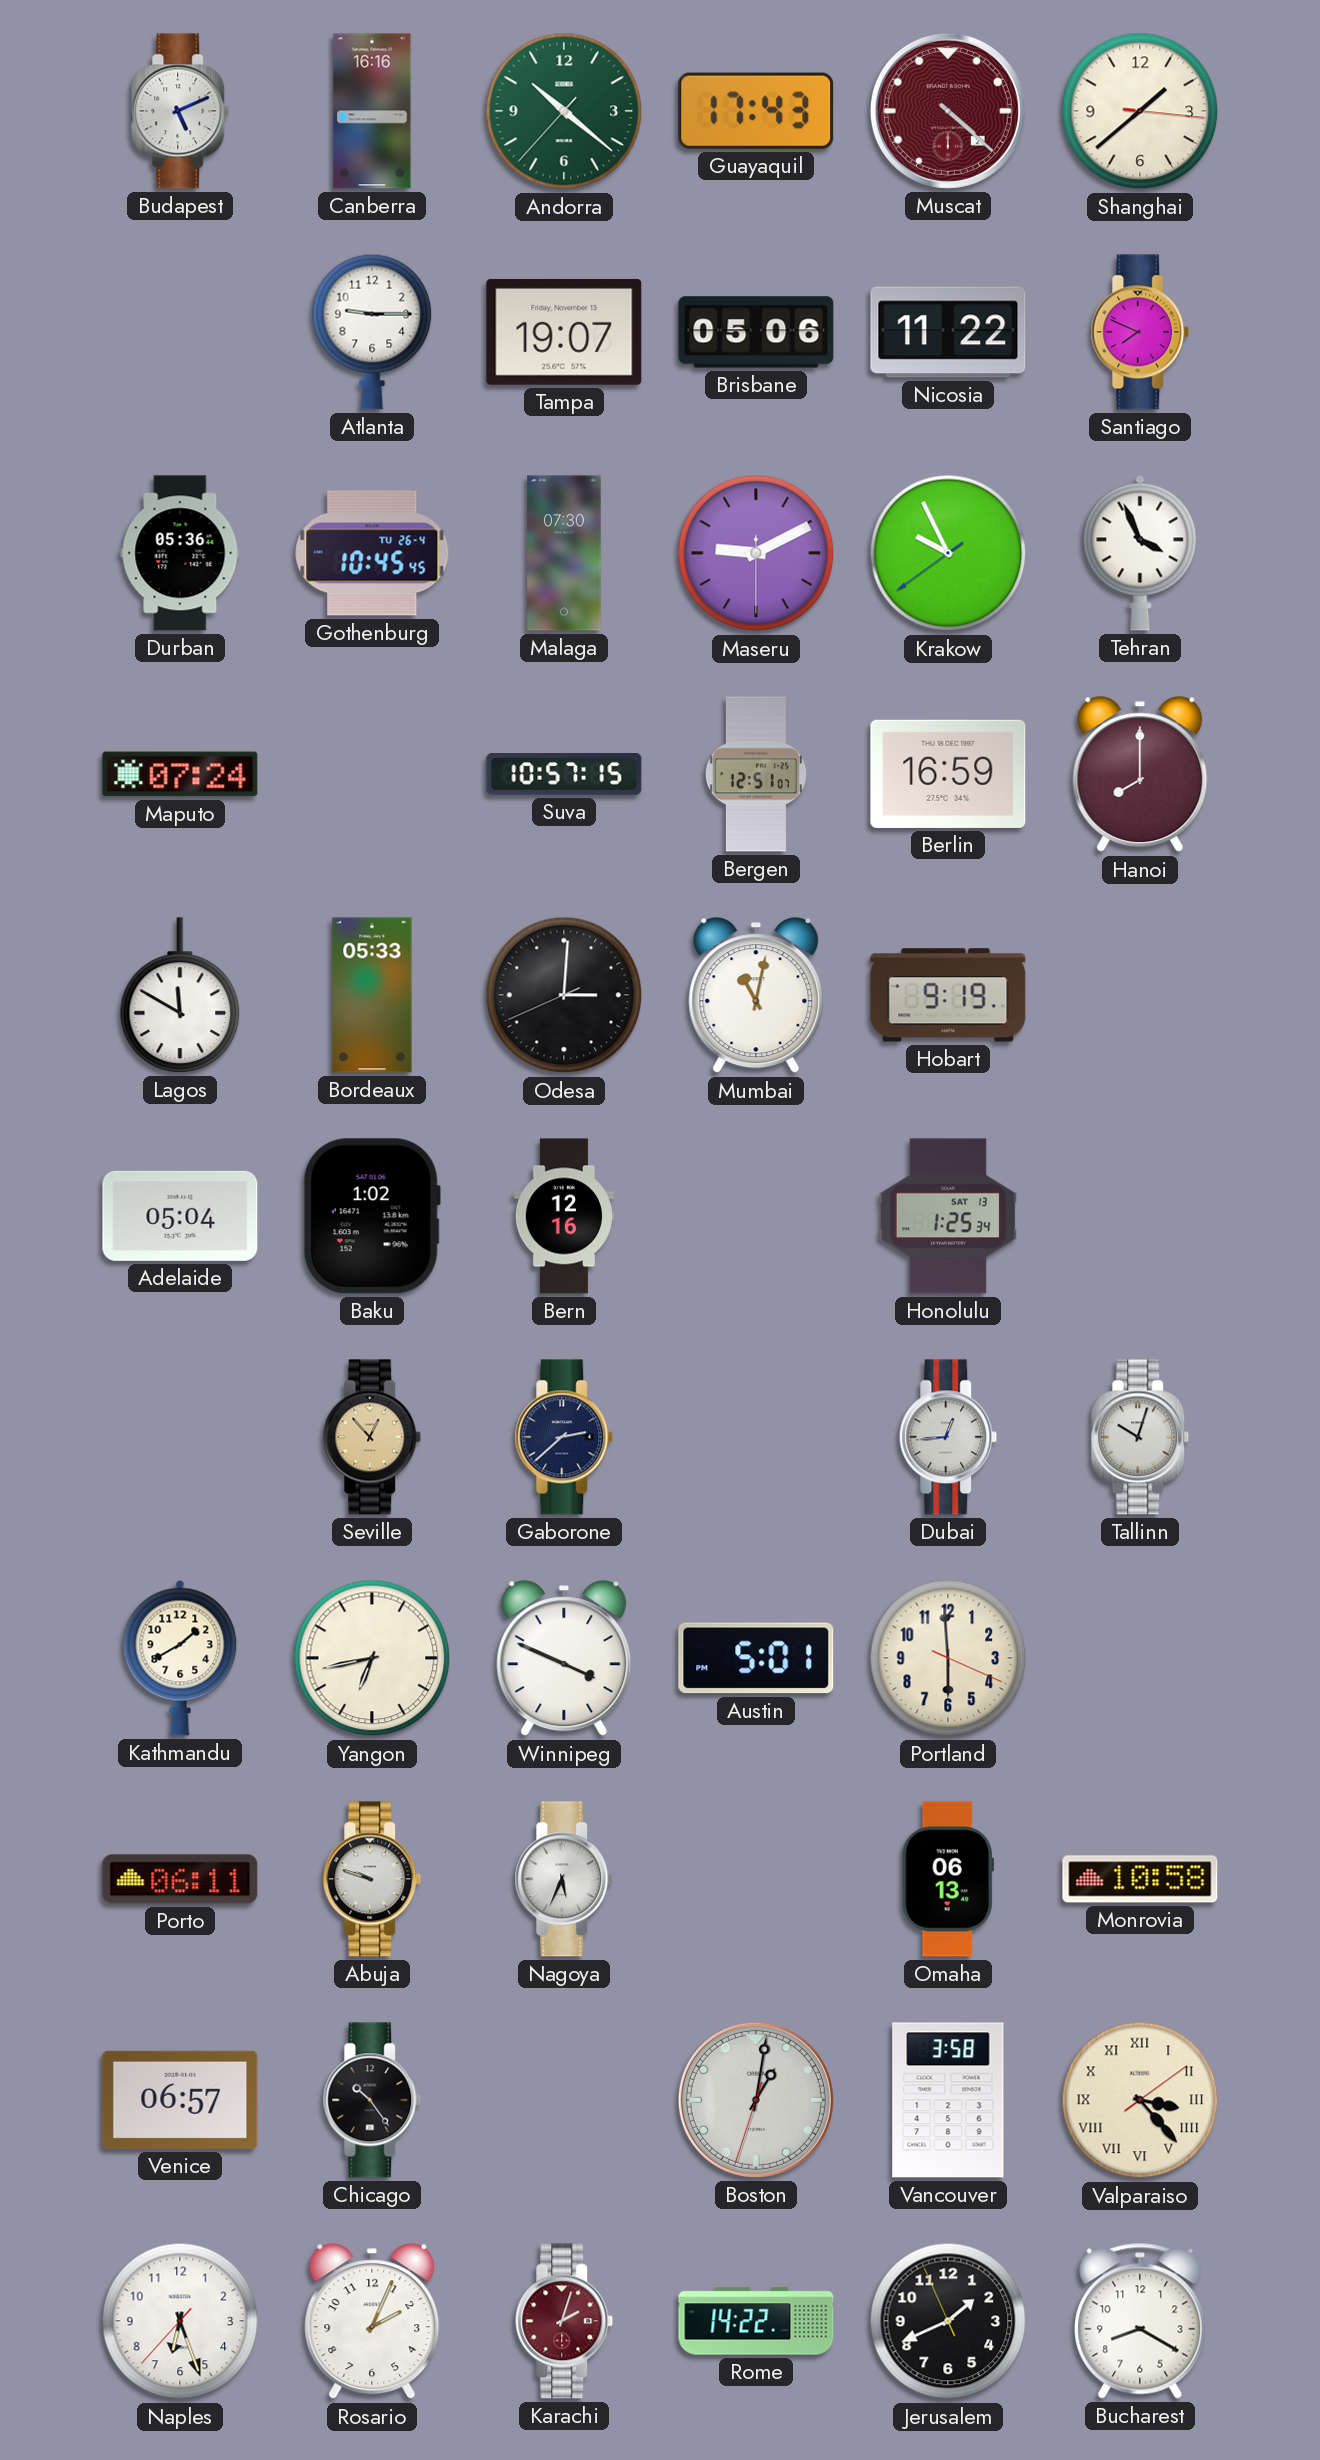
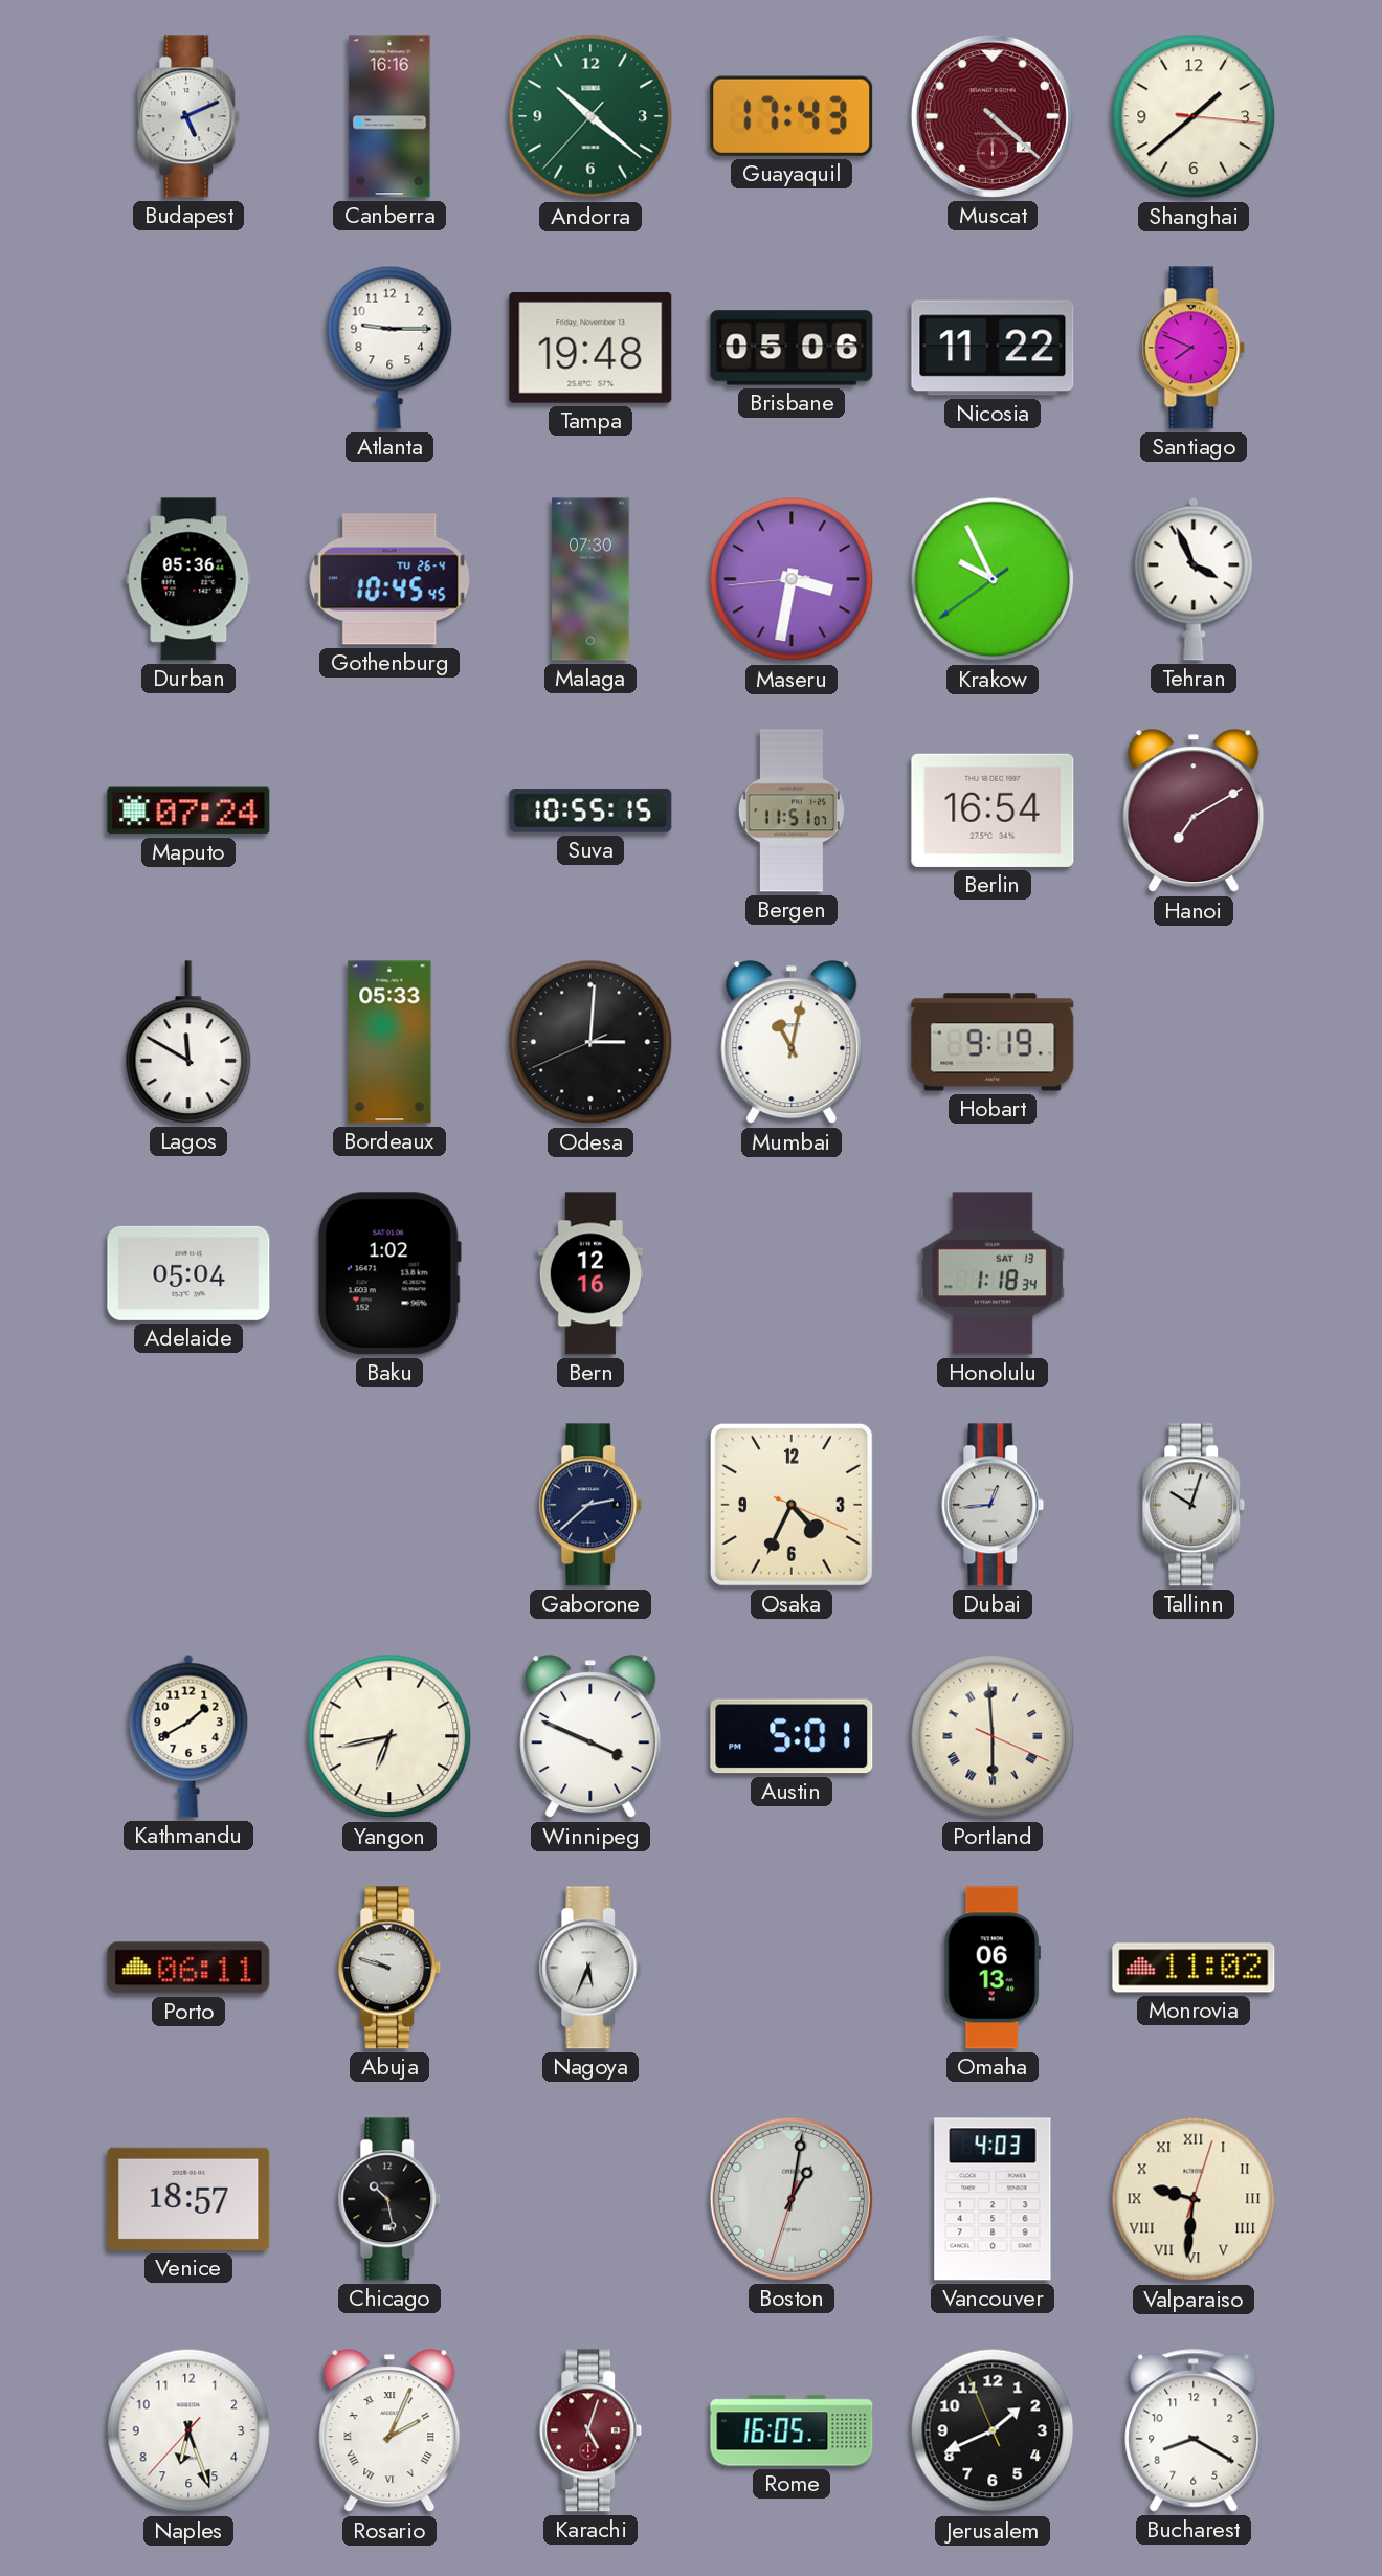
Tampa: 19:07 -> 19:48
Maseru: 9:10 -> 3:31
Suva: 10:57 -> 10:55
Bergen: 12:51 -> 11:51
Berlin: 16:59 -> 16:54
Hanoi: 8:00 -> 7:10
Honolulu: 1:25 -> 1:18
Seville: 12:53 -> none
Osaka: none -> 4:34
Portland numerals: Arabic -> Roman
Monrovia: 10:58 -> 11:02
Venice: 06:57 -> 18:57
Chicago: 10:24 -> 10:28
Vancouver: 3:58 -> 4:03
Valparaiso: 3:23 -> 9:31
Rosario numerals: Arabic -> Roman
Karachi: 2:03 -> 5:03
Rome: 14:22 -> 16:05
